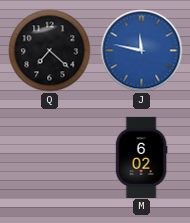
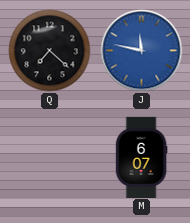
M: 6:02 -> 6:07
